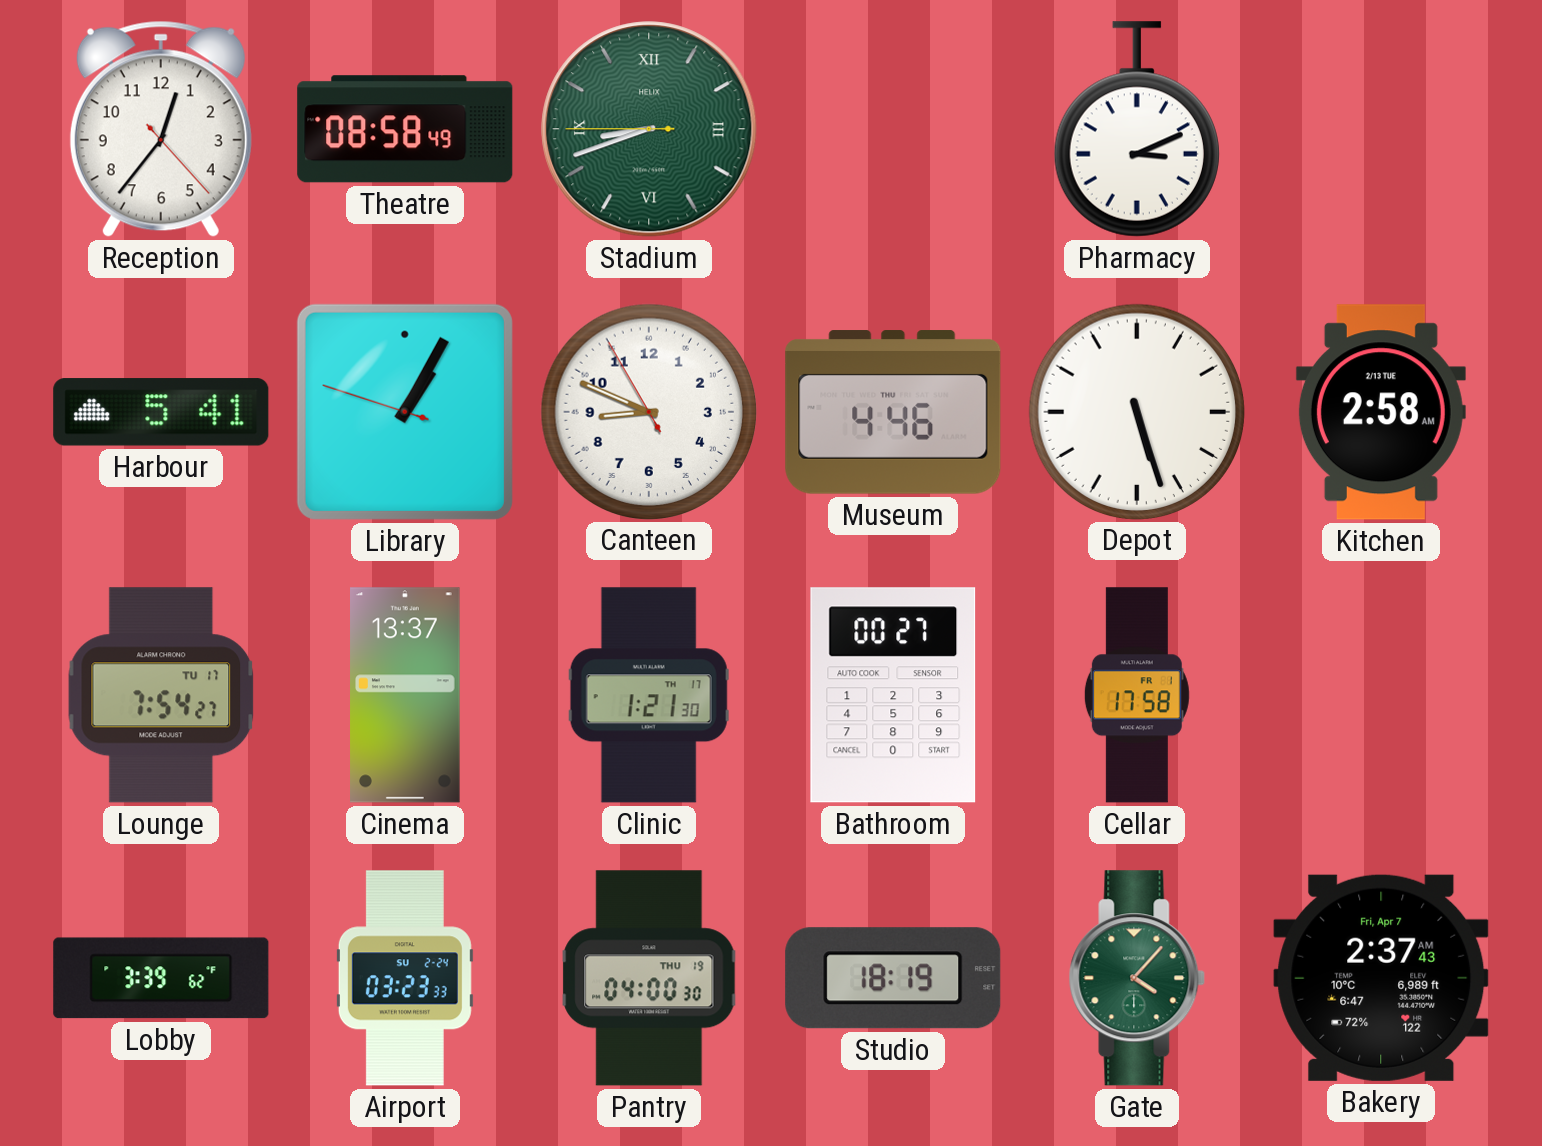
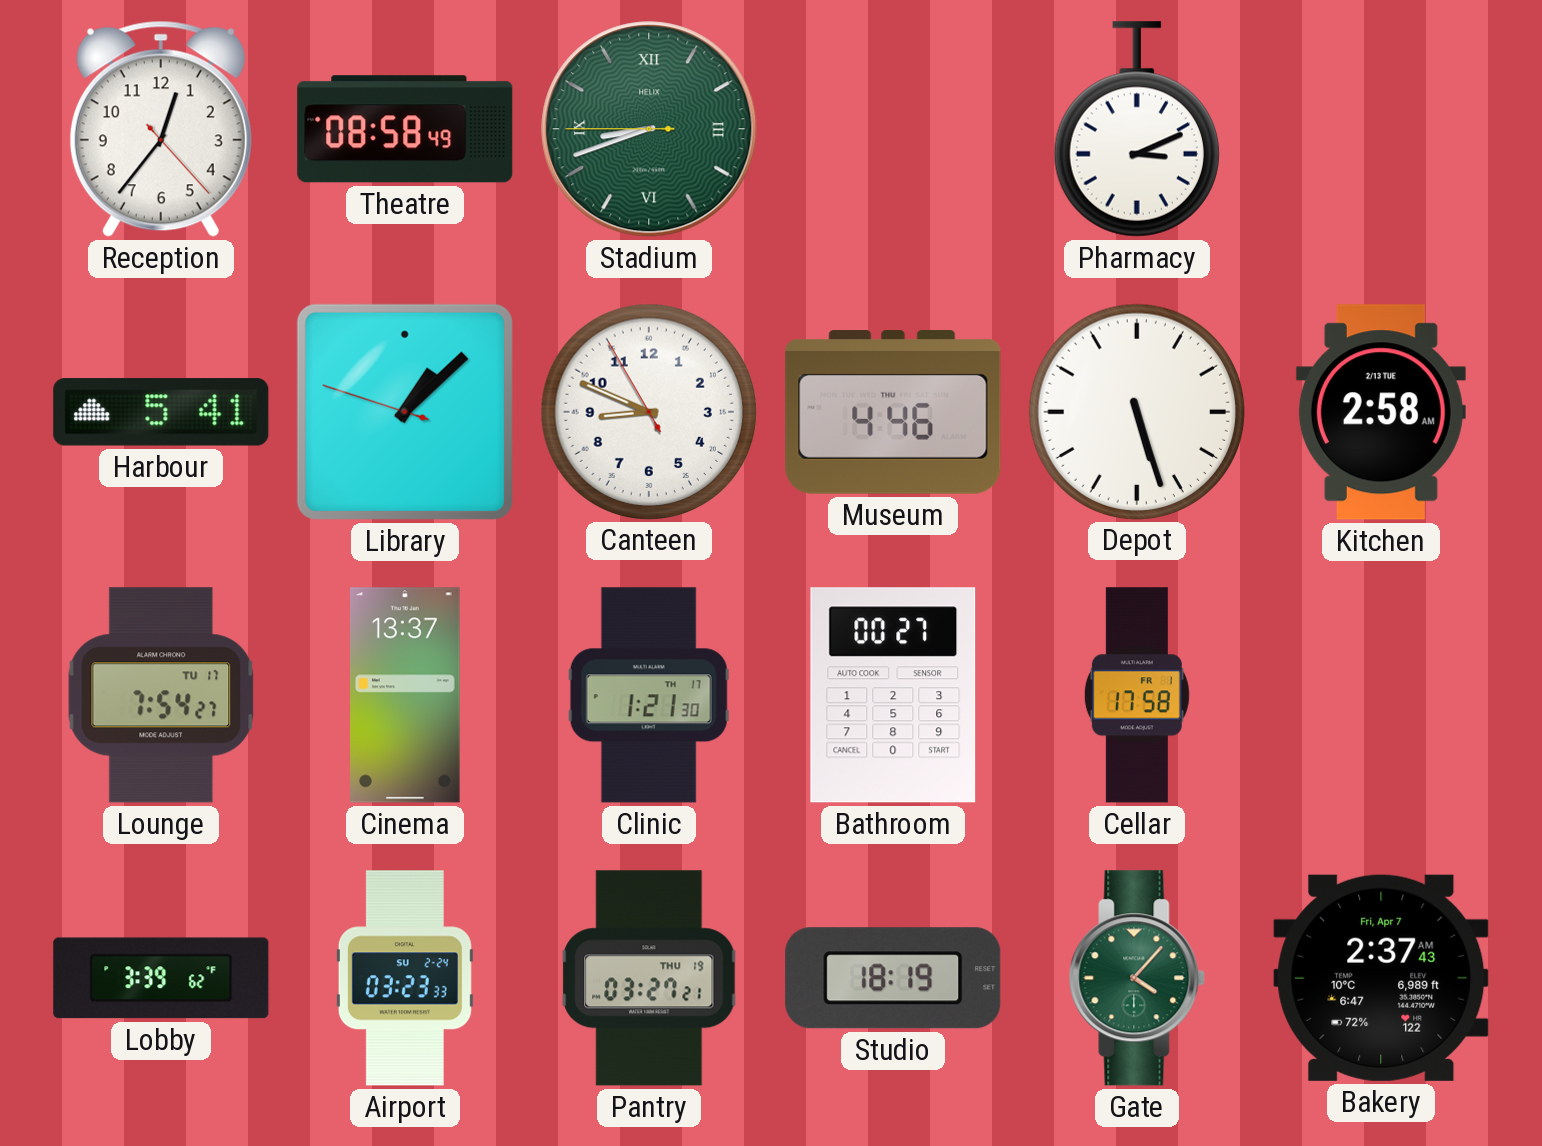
Library: 1:04 -> 1:07
Pantry: 04:00 -> 03:27
